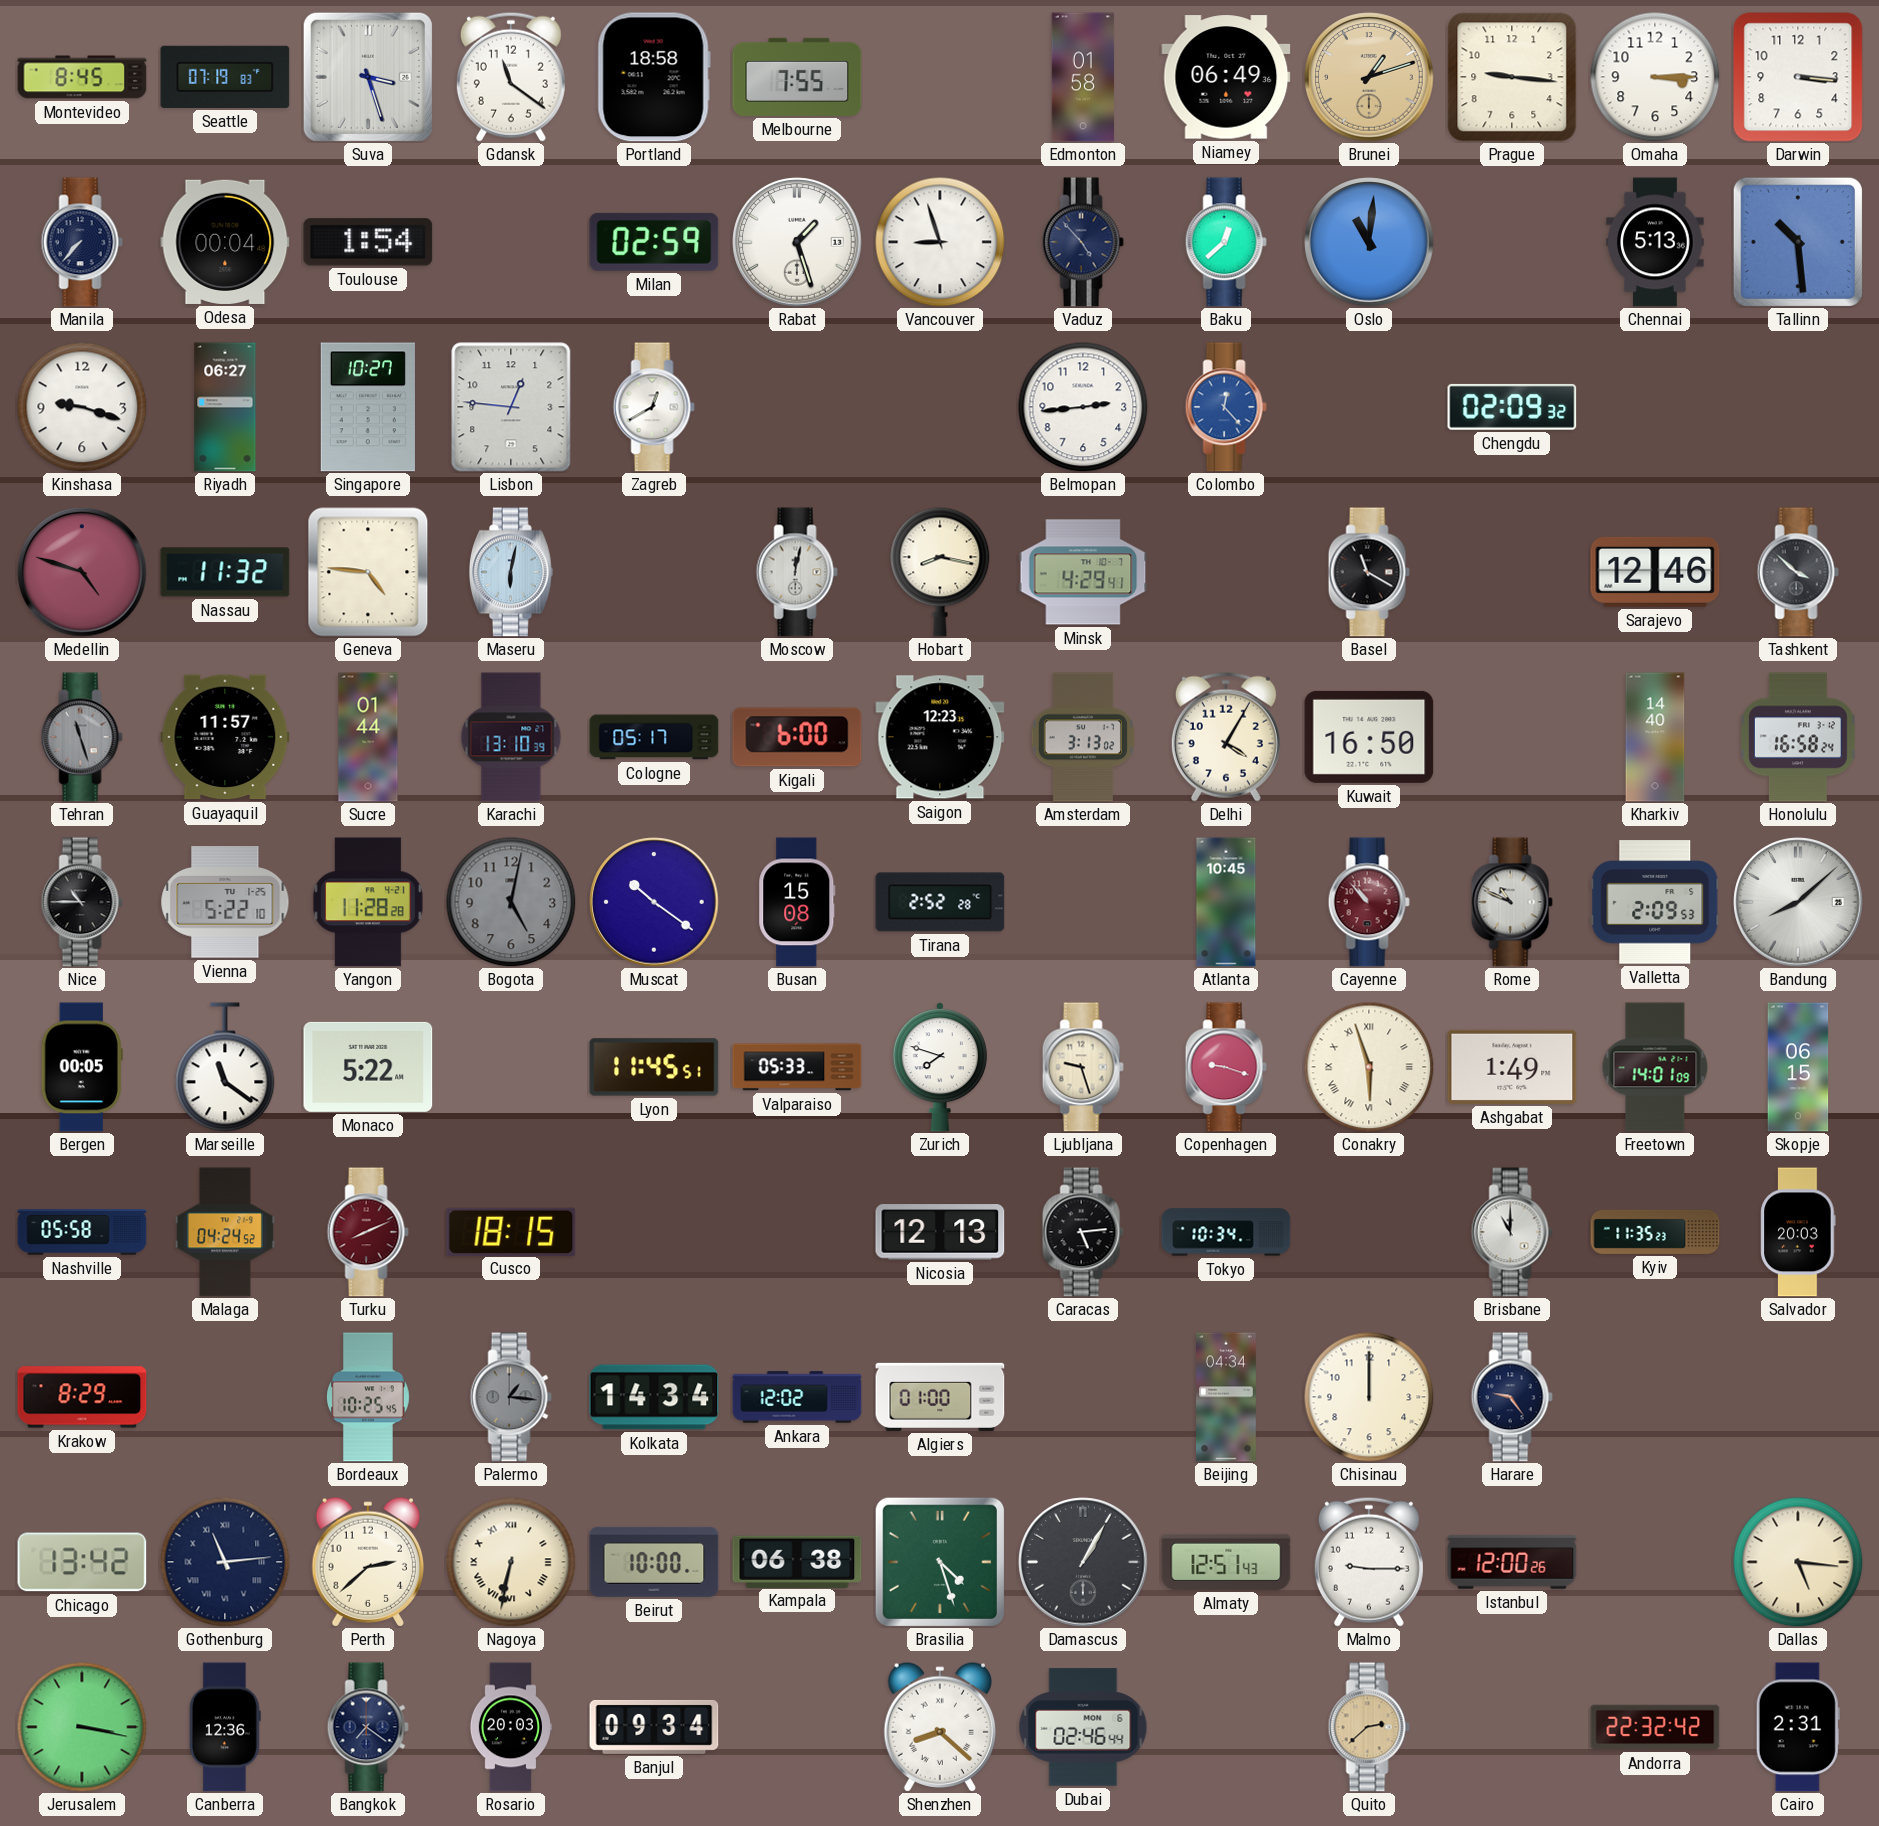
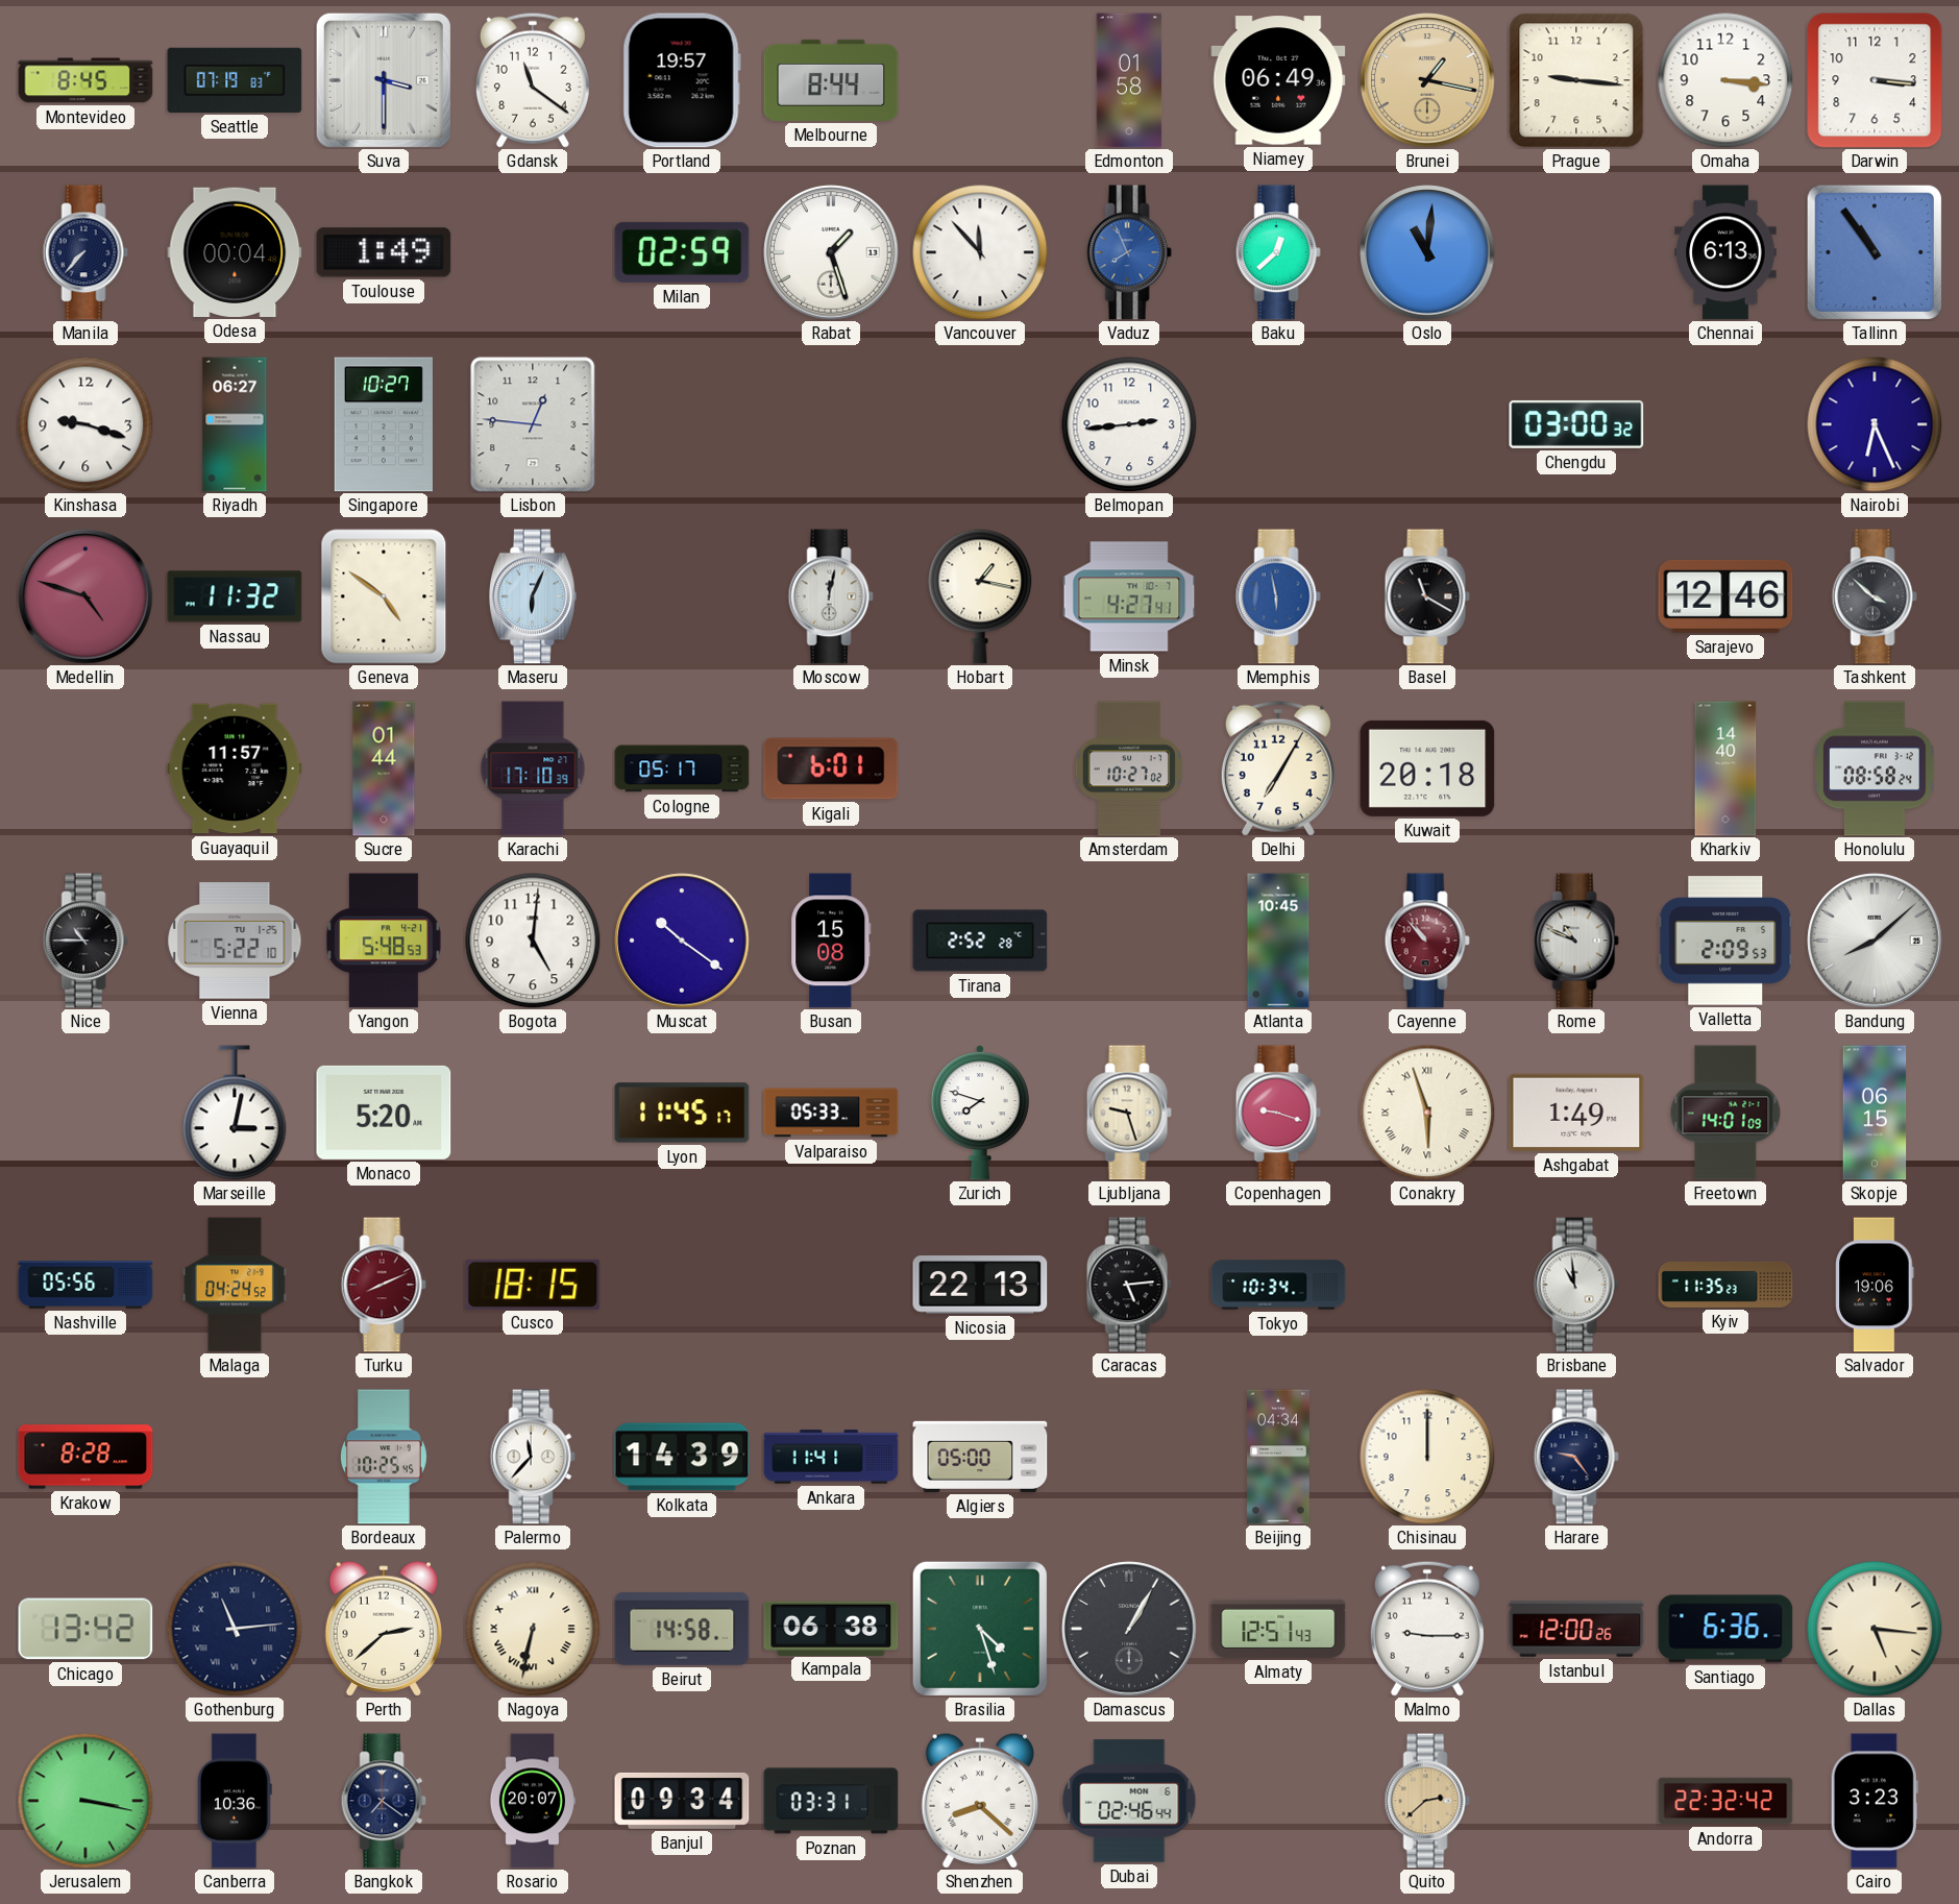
Suva: 3:27 -> 3:30
Portland: 18:58 -> 19:57
Melbourne: 7:55 -> 8:44
Brunei: 1:12 -> 1:17
Omaha: 3:15 -> 3:16
Toulouse: 1:54 -> 1:49
Vancouver: 8:57 -> 11:53
Vaduz: 4:53 -> 7:56
Vaduz dial: navy -> blue
Chennai: 5:13 -> 6:13
Tallinn: 10:29 -> 10:54
Zagreb: 12:40 -> none
Colombo: 12:23 -> none
Chengdu: 02:09 -> 03:00
Nairobi: none -> 6:26
Geneva: 4:46 -> 4:51
Maseru: 6:02 -> 6:04
Hobart: 8:17 -> 1:17
Minsk: 4:29 -> 4:27
Memphis: none -> 5:58
Tehran: 11:27 -> none
Karachi: 13:10 -> 17:10
Kigali: 6:00 -> 6:01
Saigon: 12:23 -> none
Amsterdam: 3:13 -> 10:27
Delhi: 4:05 -> 7:05
Kuwait: 16:50 -> 20:18
Honolulu: 16:58 -> 08:58
Yangon: 11:28 -> 5:48
Bogota: 5:02 -> 5:01
Bogota dial: grey -> white
Bergen: 00:05 -> none
Marseille: 11:21 -> 3:02
Monaco: 5:22 -> 5:20
Lyon: 11:45:51 -> 11:45:17
Nashville: 05:58 -> 05:56
Nicosia: 12:13 -> 22:13
Brisbane: 11:00 -> 10:59
Salvador: 20:03 -> 19:06
Krakow: 8:29 -> 8:28
Palermo: 1:16 -> 11:37
Palermo dial: grey -> white
Kolkata: 14:34 -> 14:39
Ankara: 12:02 -> 11:41
Algiers: 01:00 -> 05:00
Beirut: 10:00 -> 14:58
Santiago: none -> 6:36
Canberra: 12:36 -> 10:36
Rosario: 20:03 -> 20:07
Poznan: none -> 03:31
Cairo: 2:31 -> 3:23
